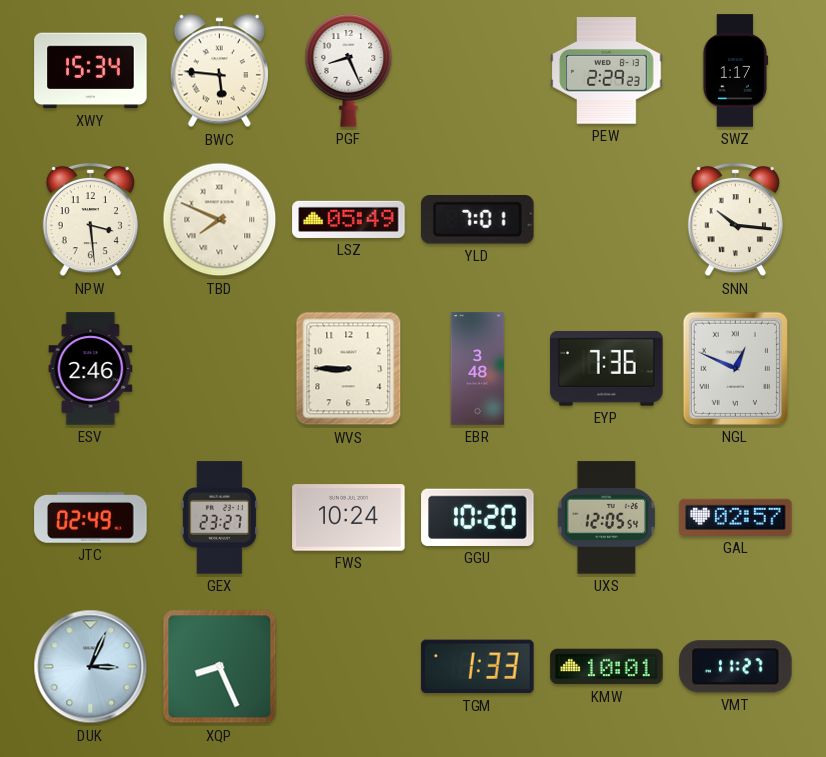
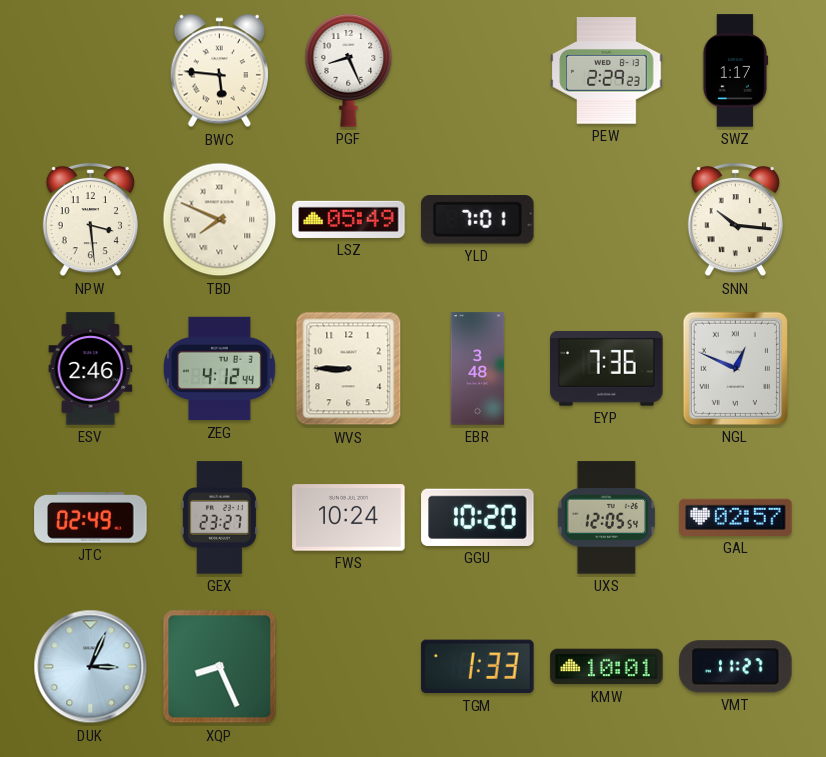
XWY: 15:34 -> none
ZEG: none -> 4:12
